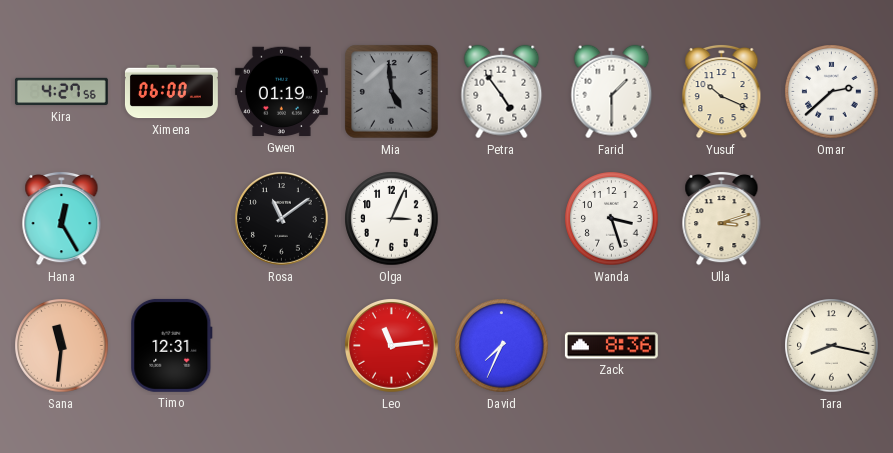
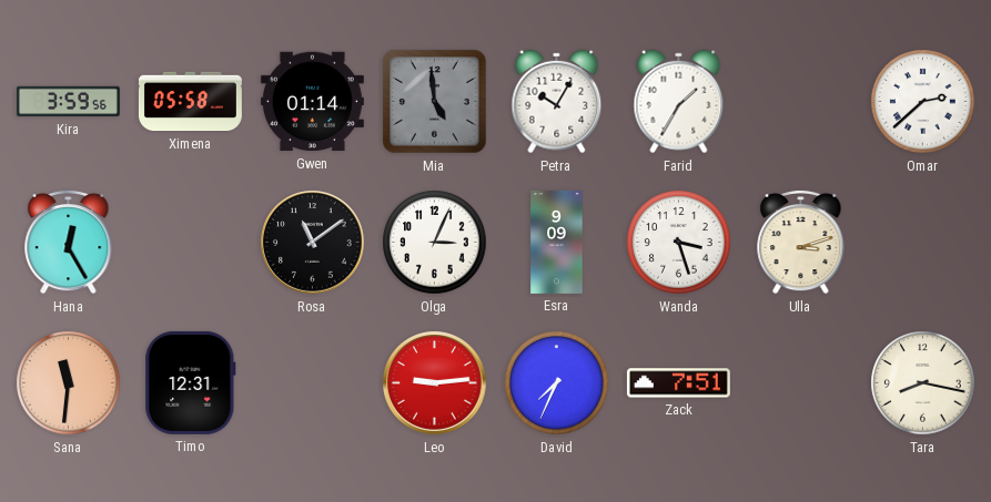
Kira: 4:27 -> 3:59
Ximena: 06:00 -> 05:58
Gwen: 01:19 -> 01:14
Petra: 4:54 -> 10:05
Farid: 1:30 -> 1:35
Yusuf: 10:19 -> none
Esra: none -> 9:09
Leo: 11:14 -> 9:14
Zack: 8:36 -> 7:51
